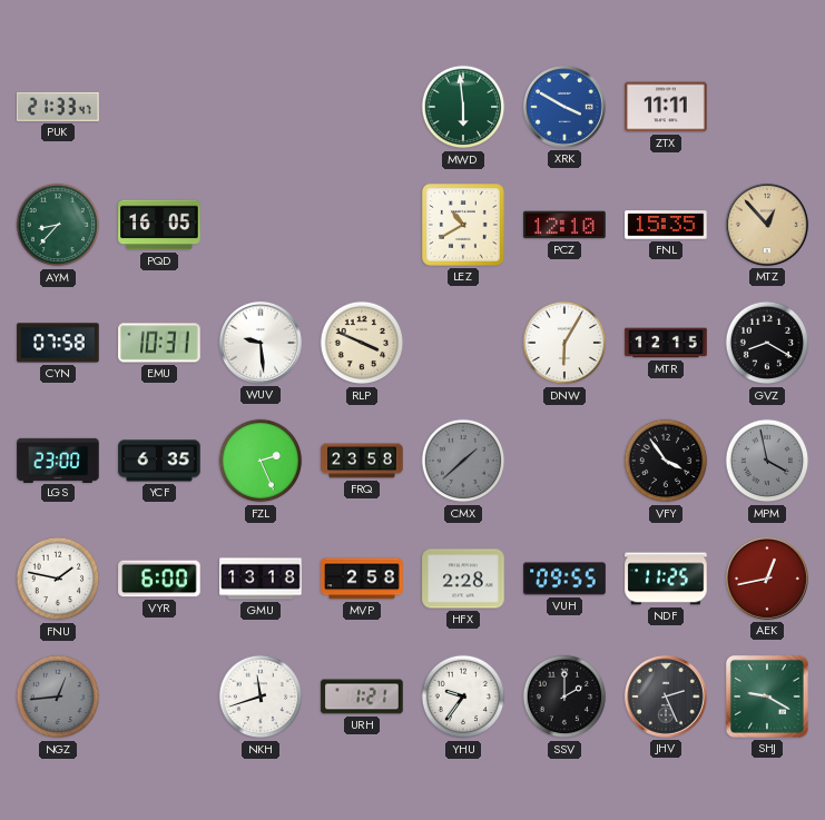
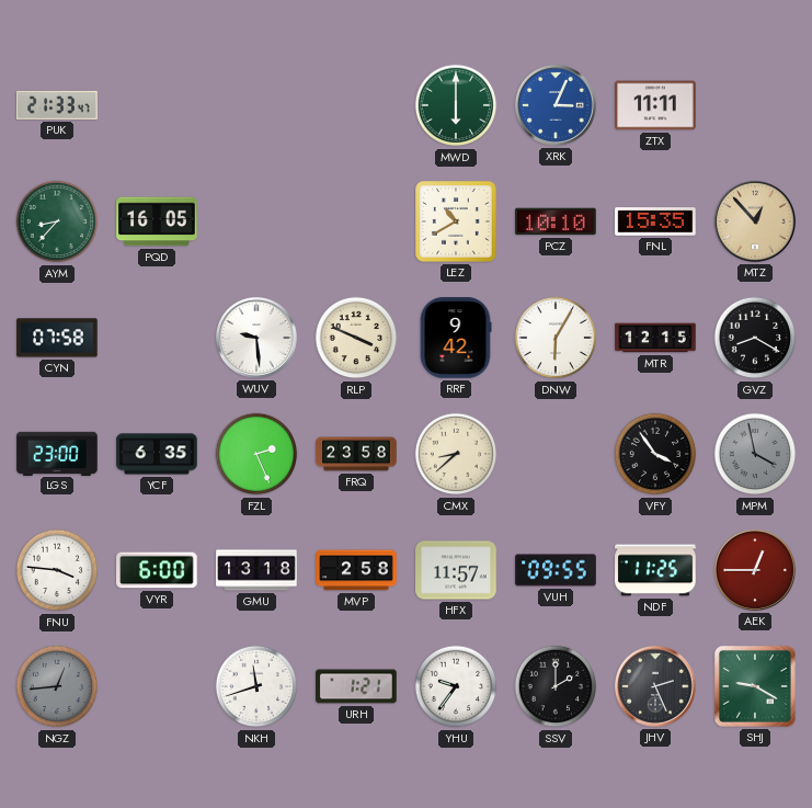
MWD: 5:59 -> 6:00
XRK: 3:50 -> 3:04
PCZ: 12:10 -> 10:10
EMU: 10:31 -> none
RRF: none -> 9:42
CMX: 1:38 -> 8:38
CMX dial: grey -> cream
FNU: 1:47 -> 3:46
HFX: 2:28 -> 11:57
AEK: 12:43 -> 12:45
